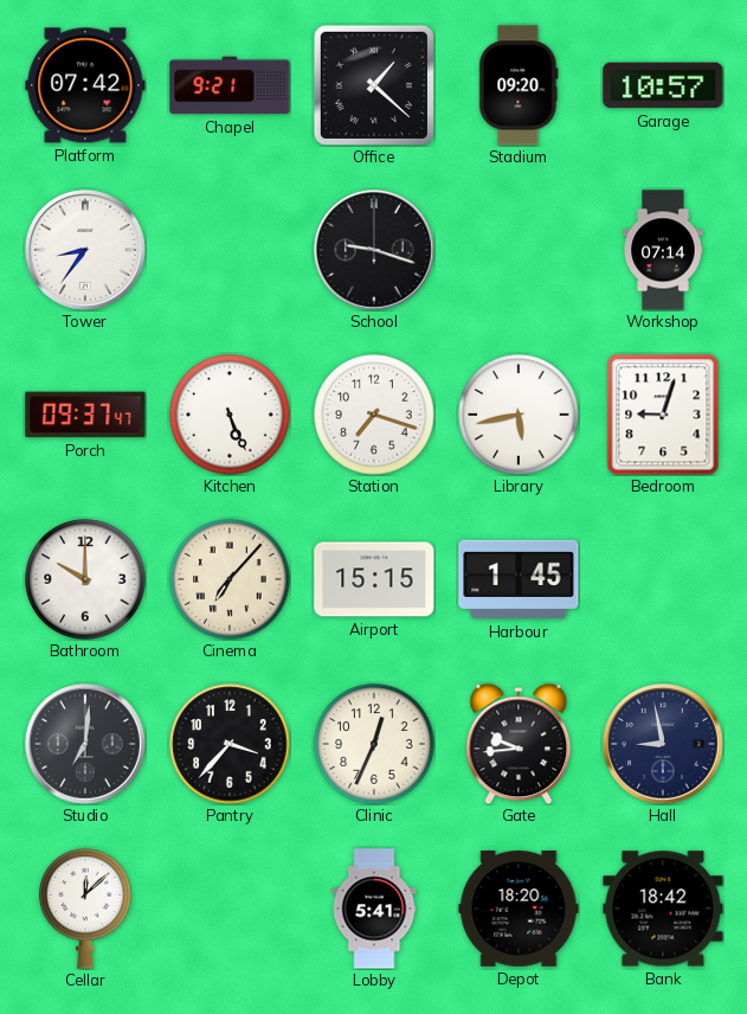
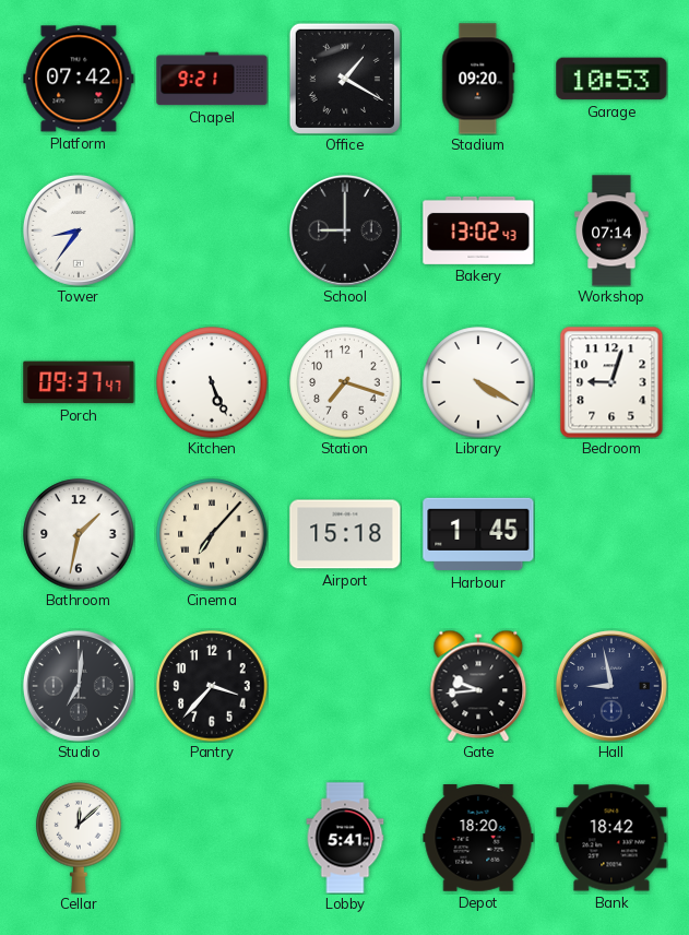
Office: 1:22 -> 1:20
Garage: 10:57 -> 10:53
School: 9:18 -> 9:00
Bakery: none -> 13:02
Library: 5:43 -> 4:20
Bathroom: 10:00 -> 1:32
Airport: 15:15 -> 15:18
Clinic: 12:34 -> none
